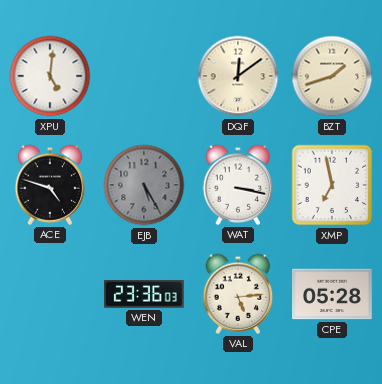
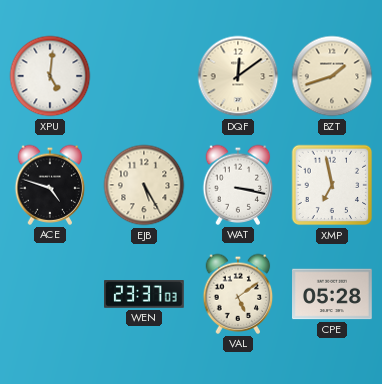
EJB dial: grey -> cream
WEN: 23:36 -> 23:37
VAL: 5:14 -> 5:09
